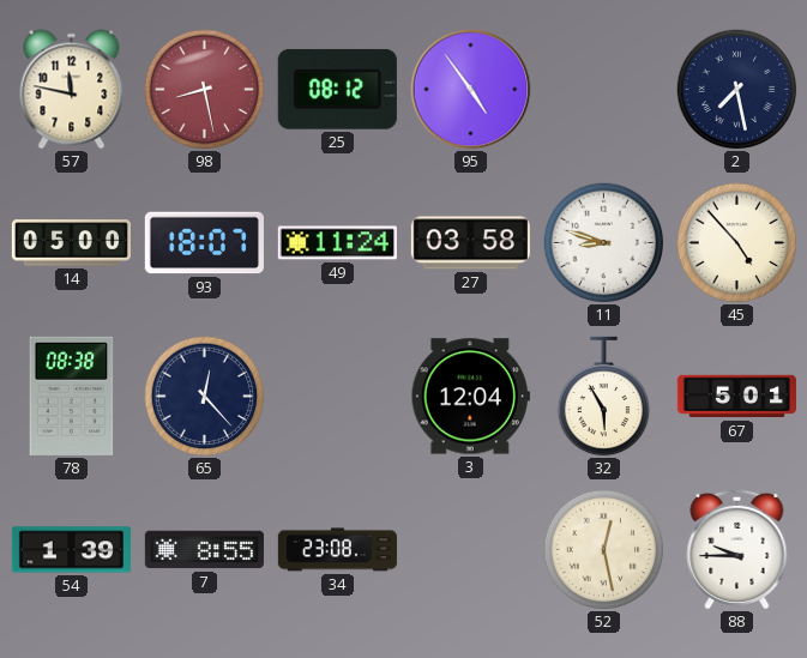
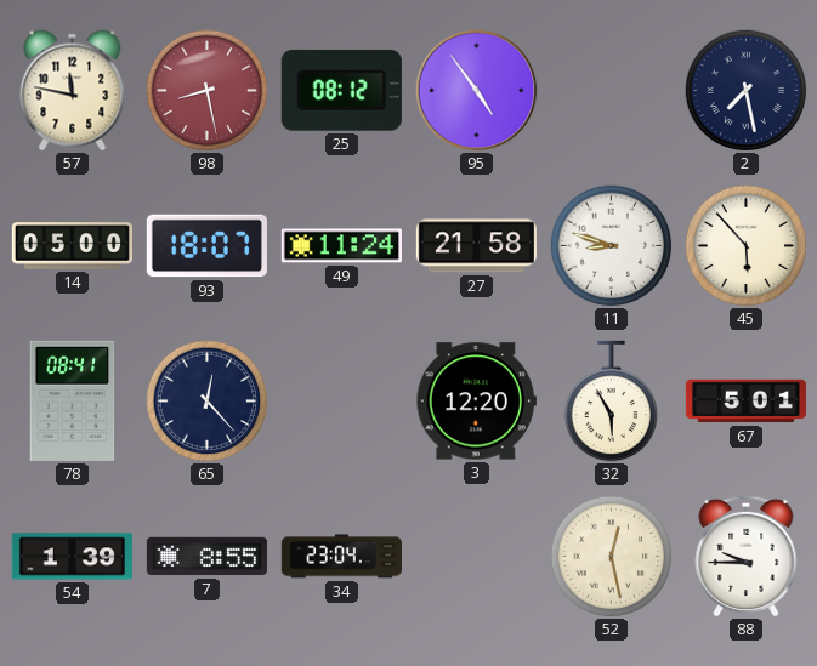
27: 03:58 -> 21:58
45: 4:53 -> 5:53
78: 08:38 -> 08:41
3: 12:04 -> 12:20
34: 23:08 -> 23:04
